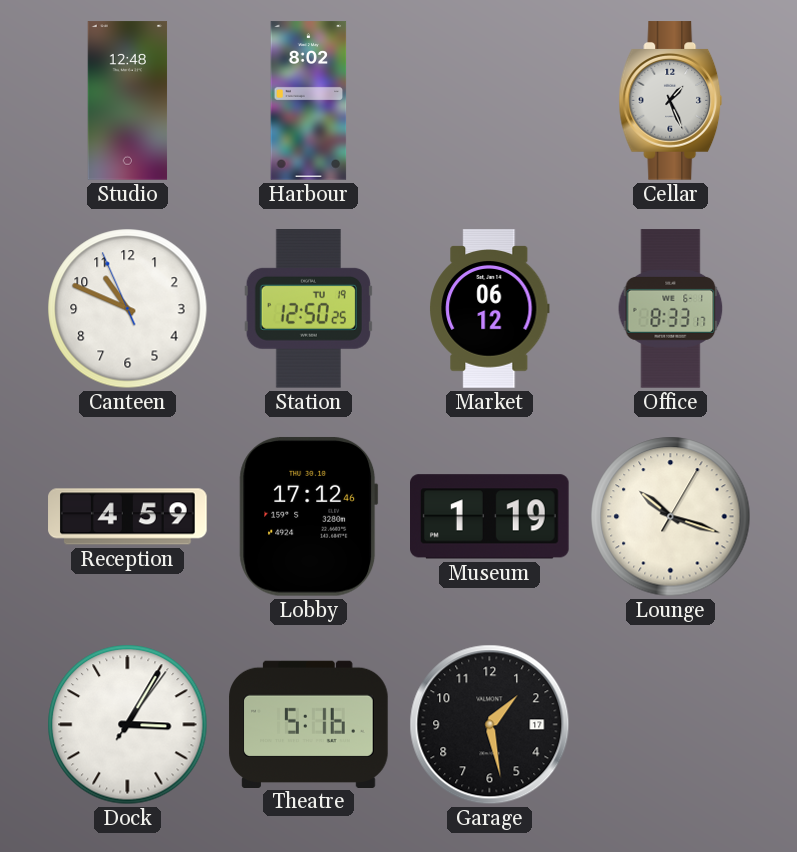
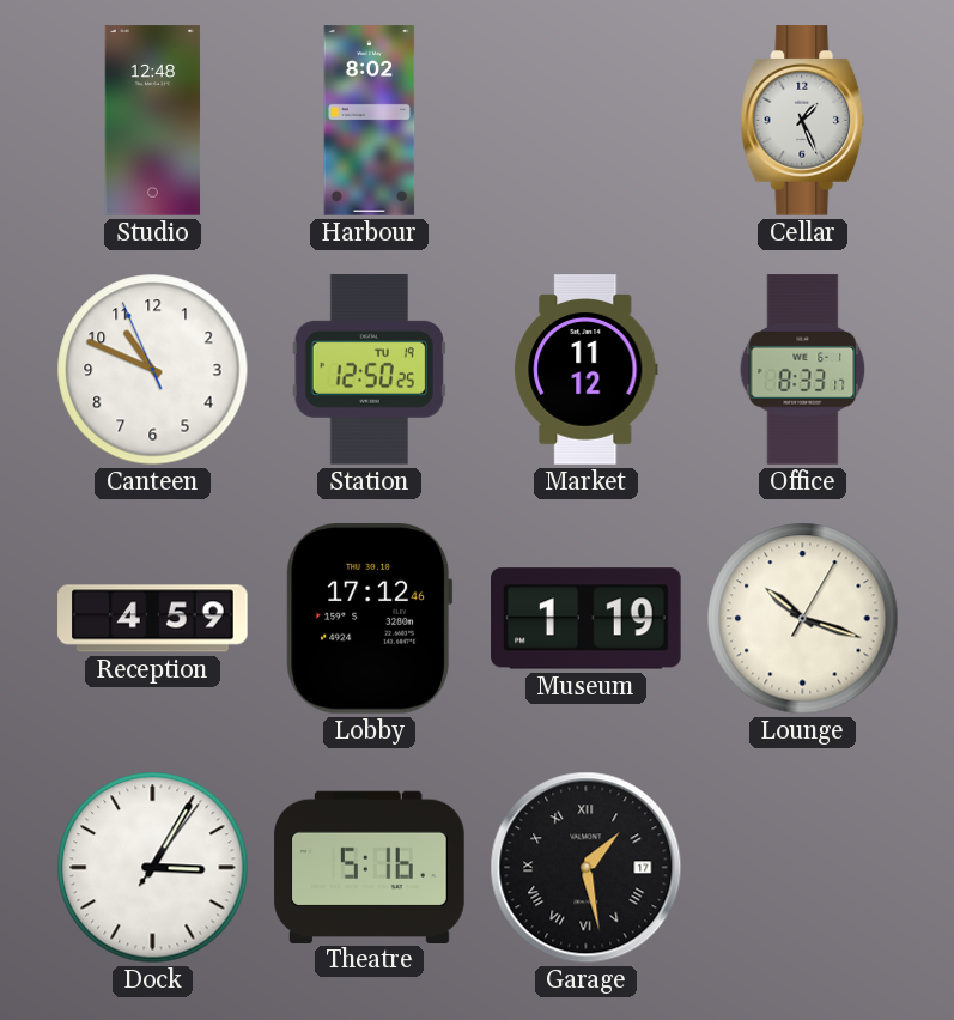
Market: 06:12 -> 11:12
Garage numerals: Arabic -> Roman
